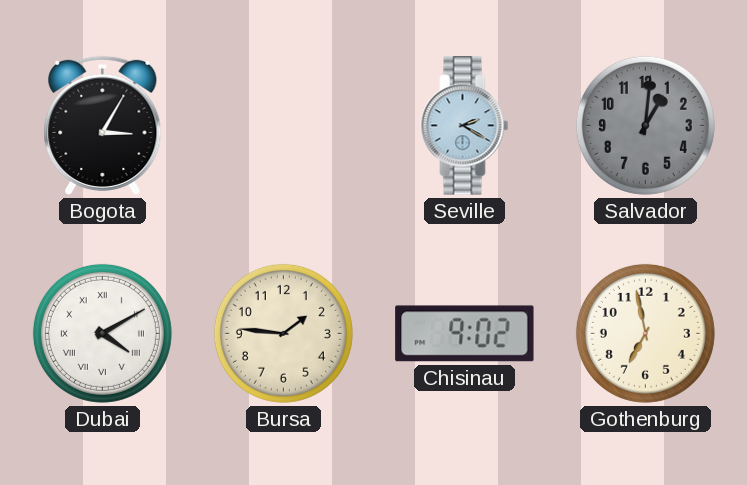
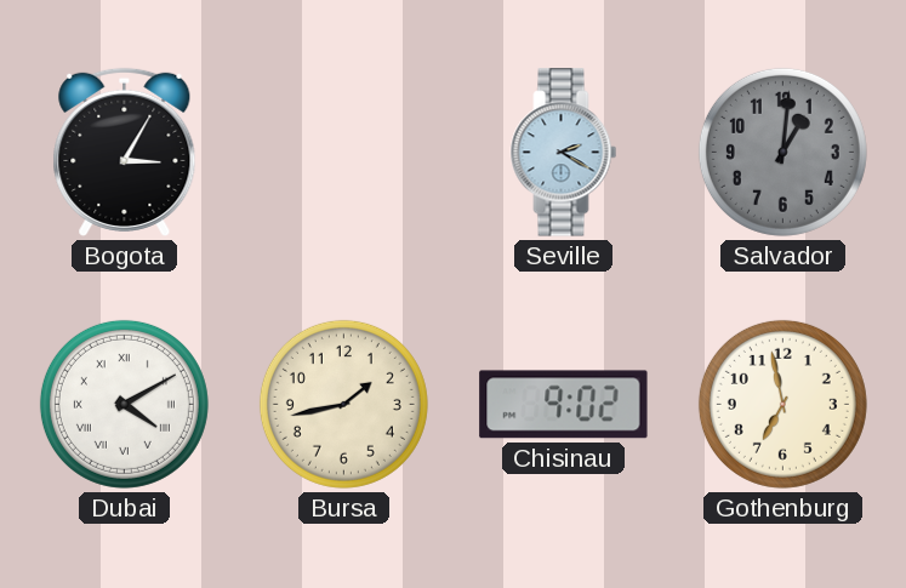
Bursa: 1:46 -> 1:43
